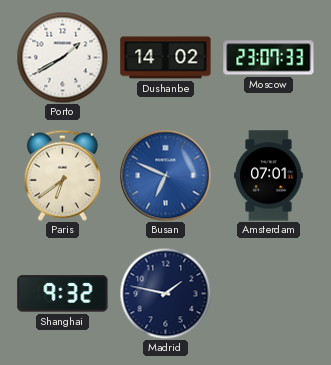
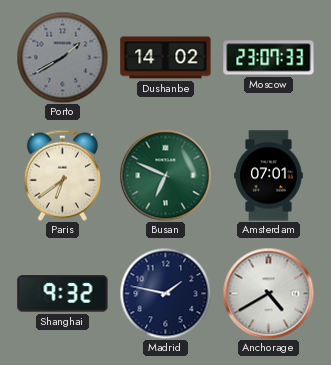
Porto dial: white -> grey
Busan dial: blue -> green
Anchorage: none -> 4:40
